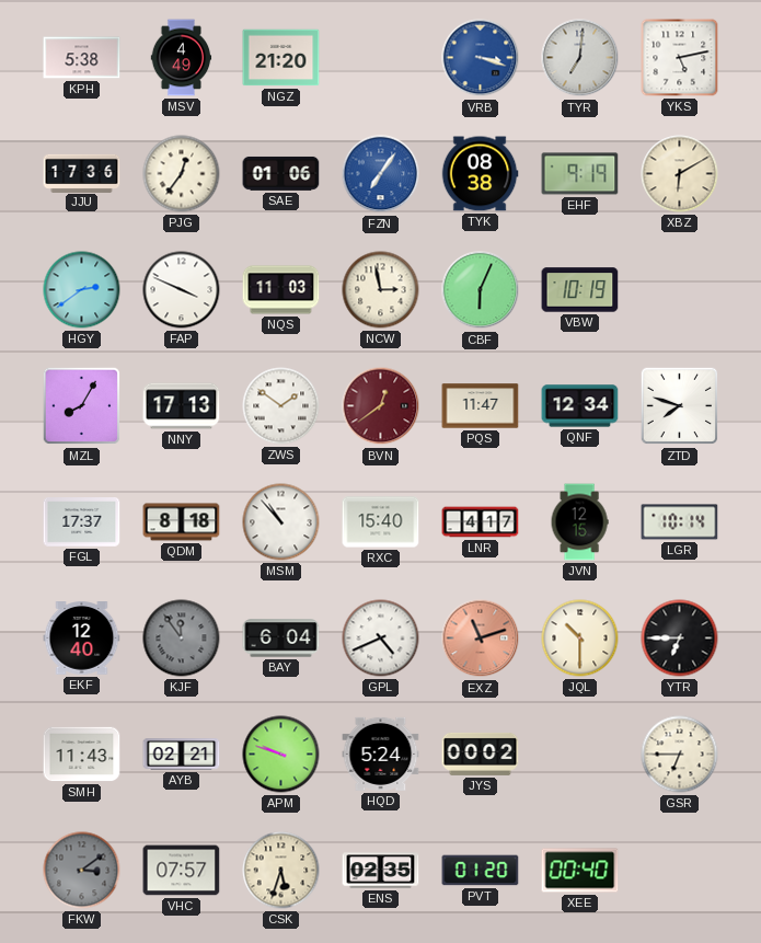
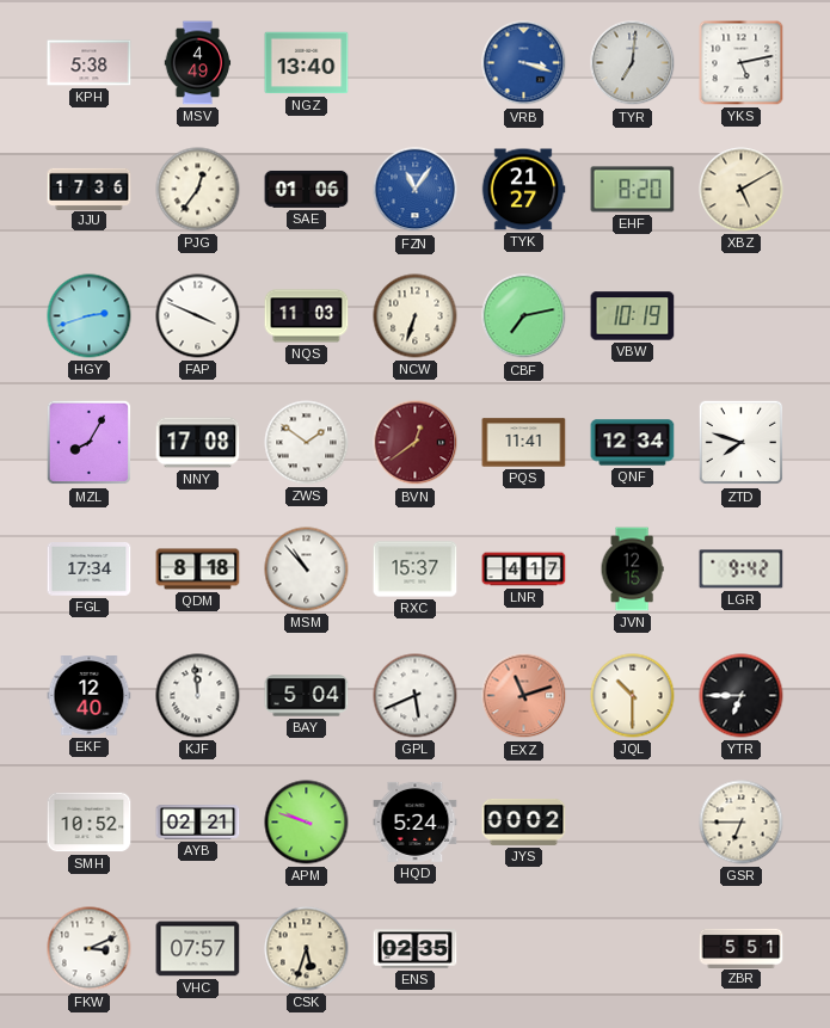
NGZ: 21:20 -> 13:40
FZN: 7:06 -> 11:06
TYK: 08:38 -> 21:27
EHF: 9:19 -> 8:20
XBZ: 6:10 -> 5:10
HGY: 2:39 -> 2:42
NCW: 2:58 -> 6:33
CBF: 6:04 -> 7:13
NNY: 17:13 -> 17:08
PQS: 11:47 -> 11:41
FGL: 17:37 -> 17:34
RXC: 15:40 -> 15:37
LGR: 10:14 -> 9:42
KJF: 11:54 -> 11:59
KJF dial: grey -> white
BAY: 6:04 -> 5:04
GPL: 4:41 -> 5:41
SMH: 11:43 -> 10:52
FKW: 3:09 -> 3:11
FKW dial: grey -> white
PVT: 01:20 -> none
XEE: 00:40 -> none
ZBR: none -> 5:51
